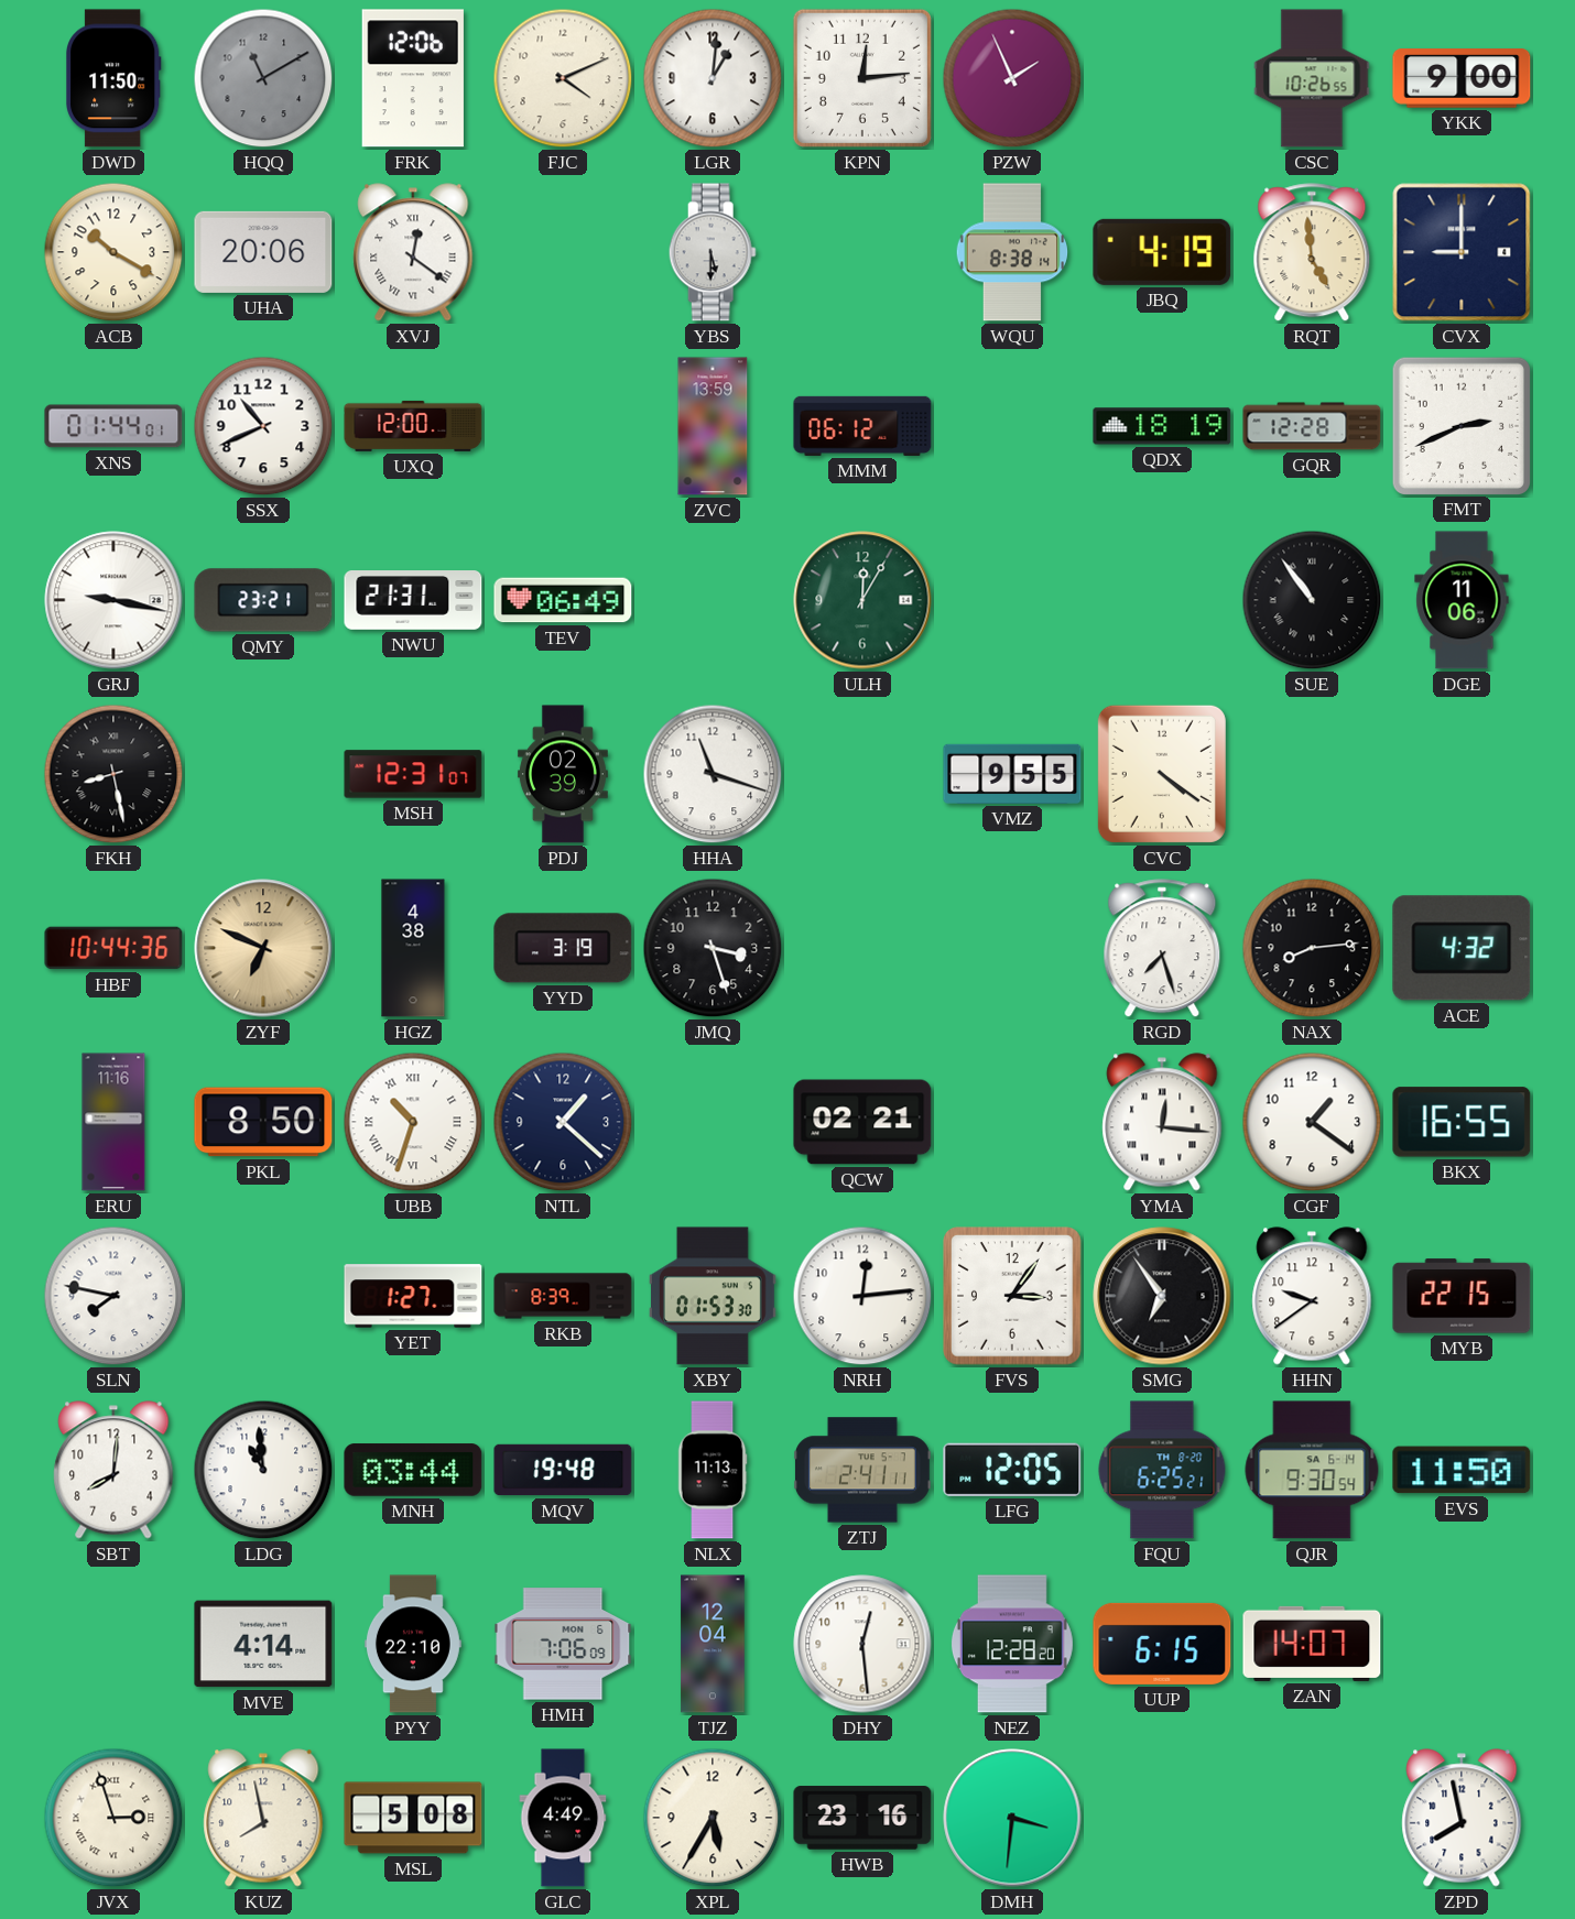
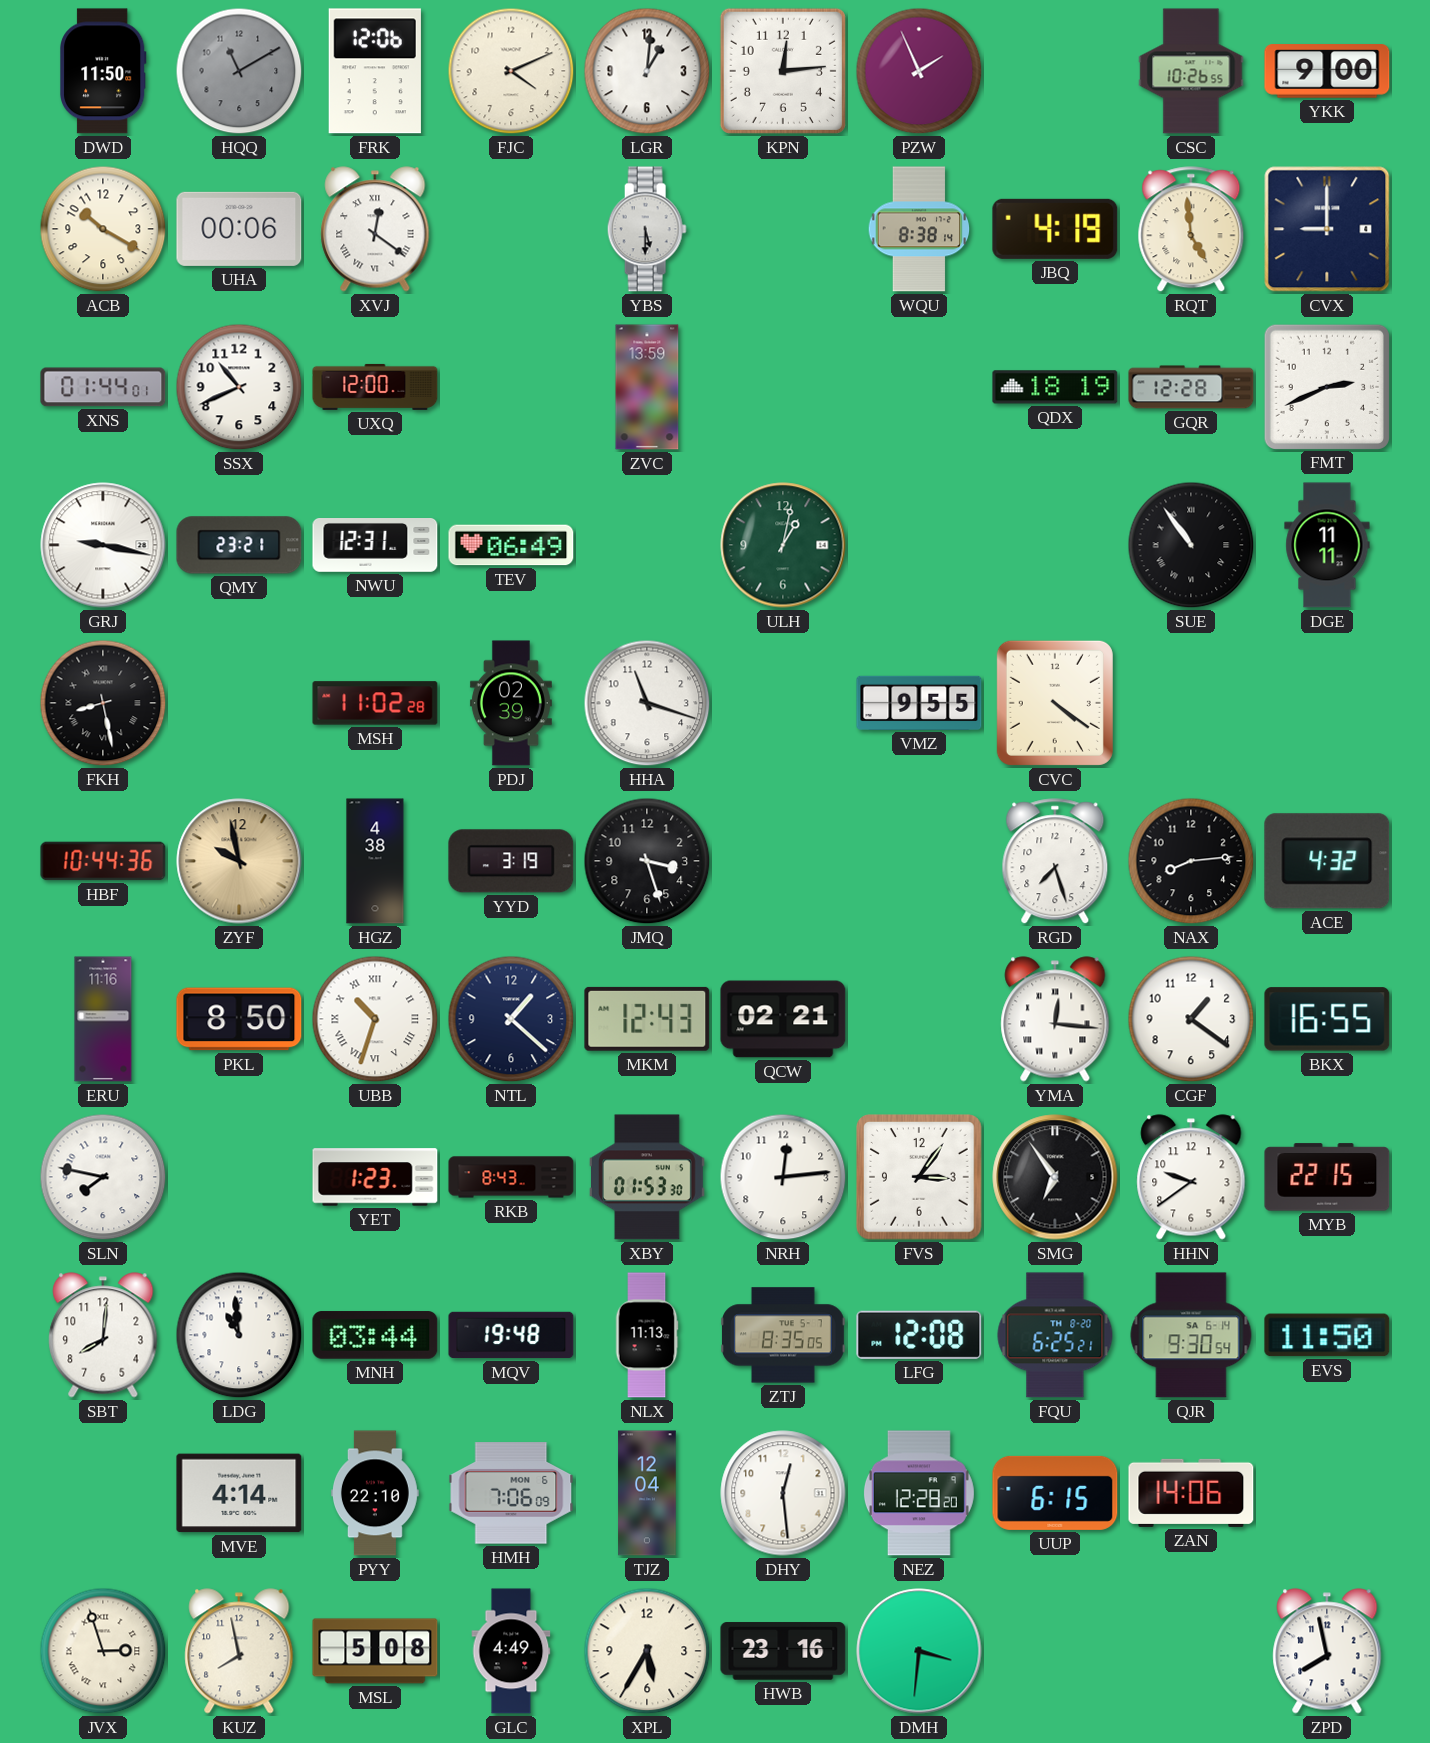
UHA: 20:06 -> 00:06
MMM: 06:12 -> none
NWU: 21:31 -> 12:31
ULH: 12:05 -> 1:02
DGE: 11:06 -> 11:11
MSH: 12:31 -> 11:02
ZYF: 6:49 -> 9:58
MKM: none -> 12:43
YET: 1:27 -> 1:23
RKB: 8:39 -> 8:43
ZTJ: 2:41 -> 8:35
LFG: 12:05 -> 12:08
ZAN: 14:07 -> 14:06
